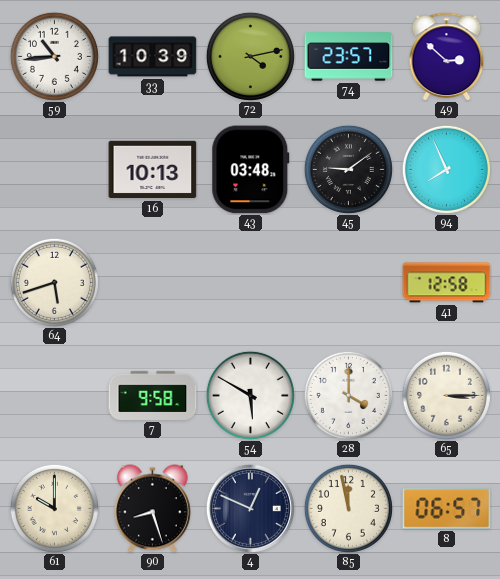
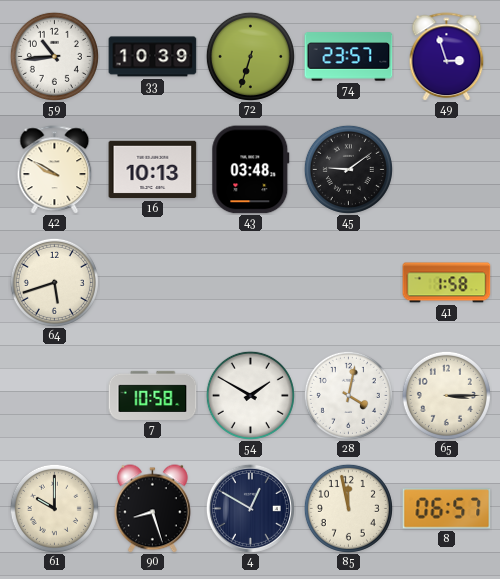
72: 4:13 -> 6:33
49: 2:52 -> 2:57
42: none -> 9:50
94: 7:56 -> none
41: 12:58 -> 1:58
7: 9:58 -> 10:58
54: 5:50 -> 1:50
28: 4:00 -> 4:02
4: 12:49 -> 12:50
